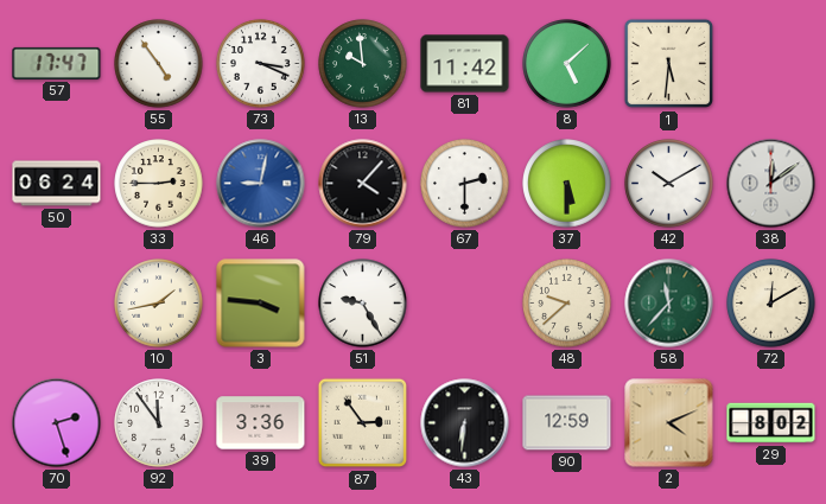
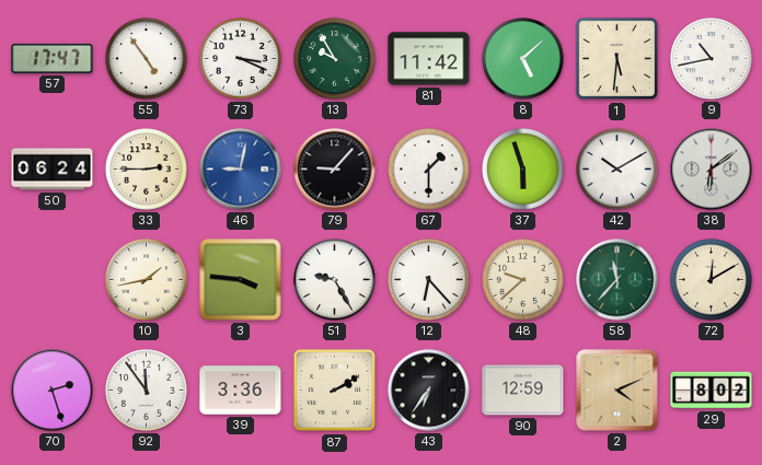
13: 9:59 -> 9:55
9: none -> 10:43
79: 4:07 -> 9:07
67: 2:30 -> 1:30
37: 5:30 -> 5:57
38: 12:09 -> 6:09
12: none -> 6:23
87: 2:54 -> 2:10
43: 6:31 -> 6:36
